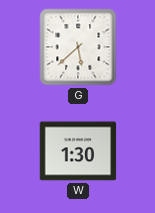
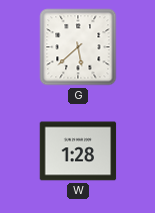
W: 1:30 -> 1:28
